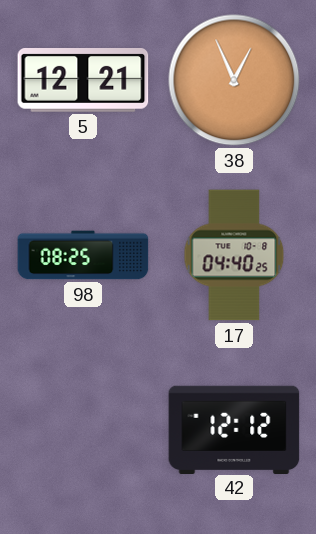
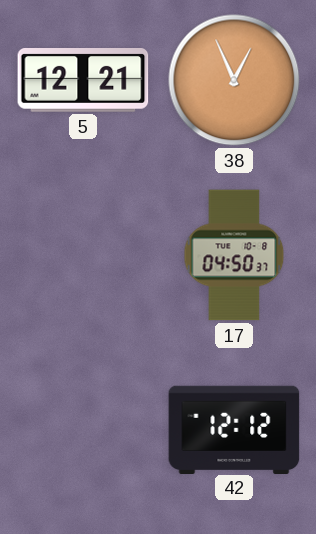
98: 08:25 -> none
17: 04:40 -> 04:50
